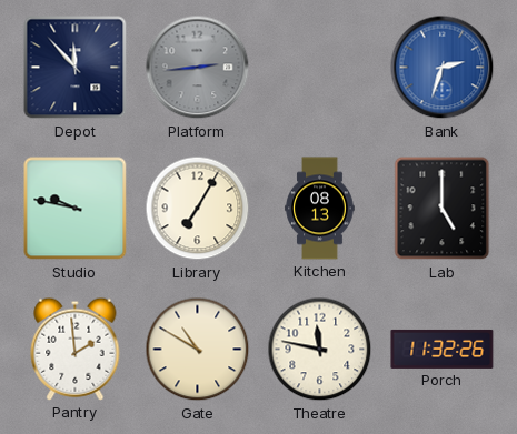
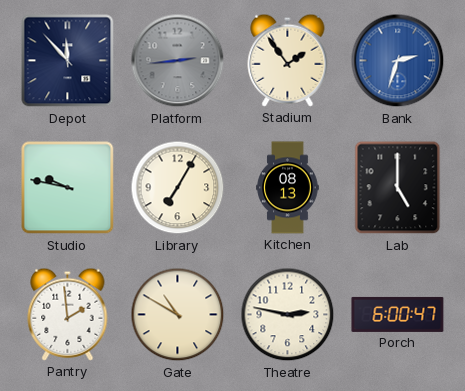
Stadium: none -> 1:54
Theatre: 11:47 -> 2:47
Porch: 11:32 -> 6:00
